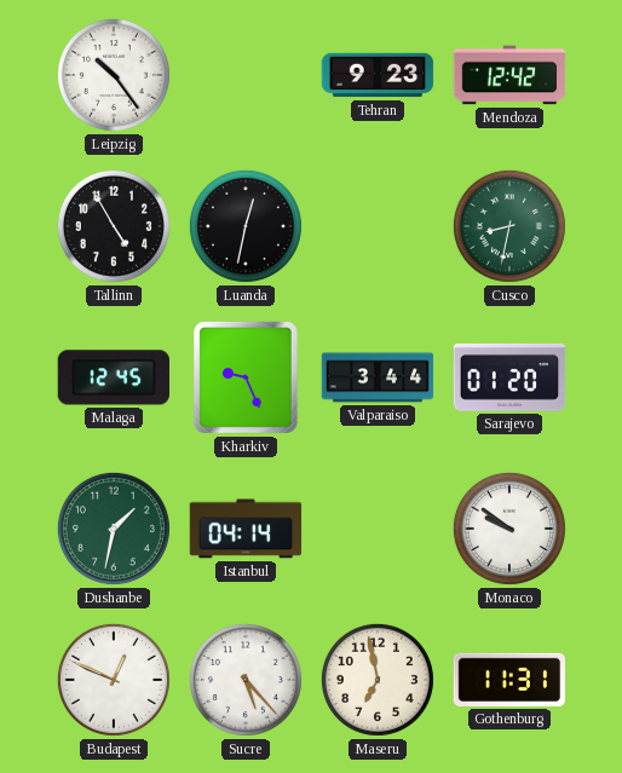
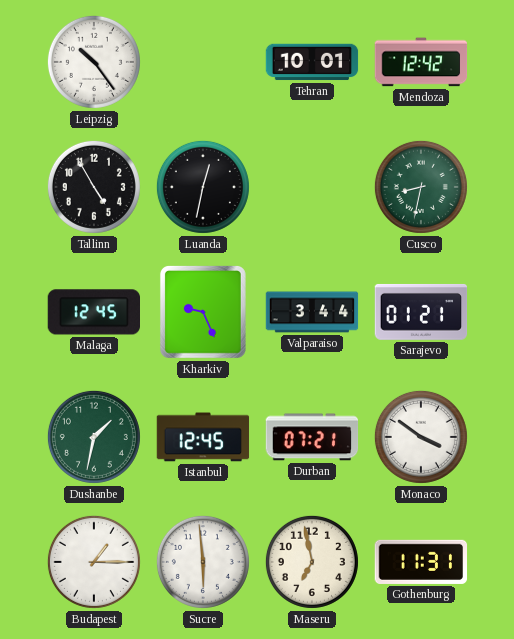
Tehran: 9:23 -> 10:01
Sarajevo: 01:20 -> 01:21
Istanbul: 04:14 -> 12:45
Durban: none -> 07:21
Monaco: 9:51 -> 3:51
Budapest: 12:49 -> 1:15
Sucre: 5:23 -> 5:59
